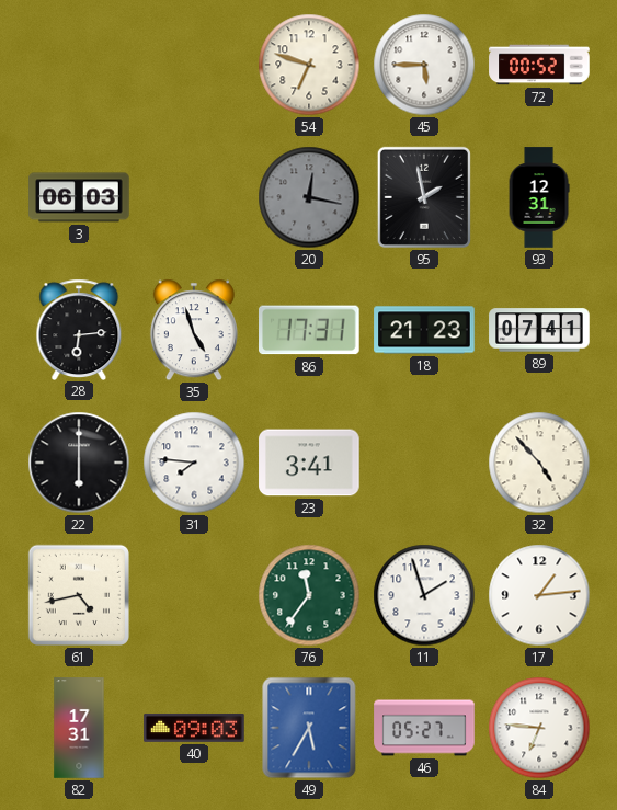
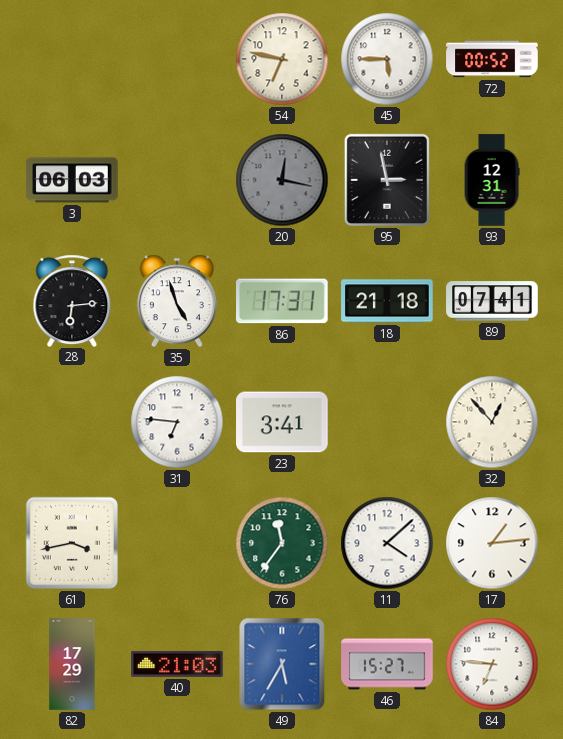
54: 6:48 -> 6:47
95: 1:58 -> 2:58
18: 21:23 -> 21:18
22: 6:00 -> none
31: 7:46 -> 6:46
32: 4:53 -> 12:53
61: 4:43 -> 3:43
11: 1:57 -> 4:08
82: 17:31 -> 17:29
40: 09:03 -> 21:03
46: 05:27 -> 15:27
